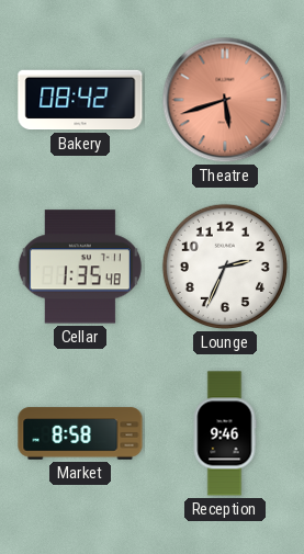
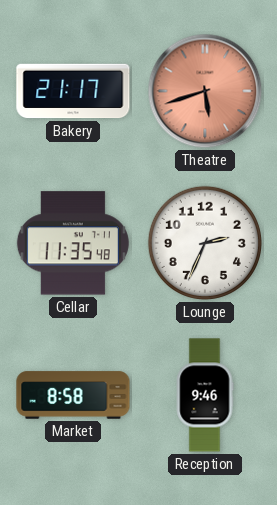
Bakery: 08:42 -> 21:17
Cellar: 1:35 -> 11:35
